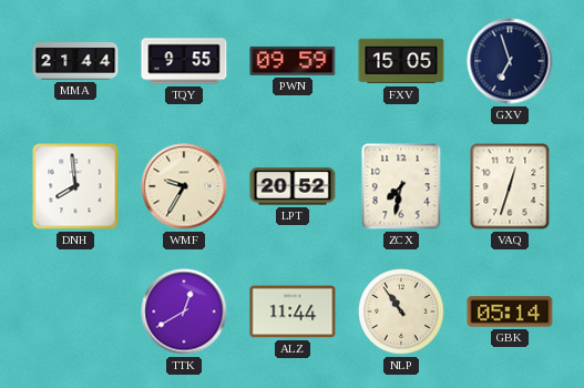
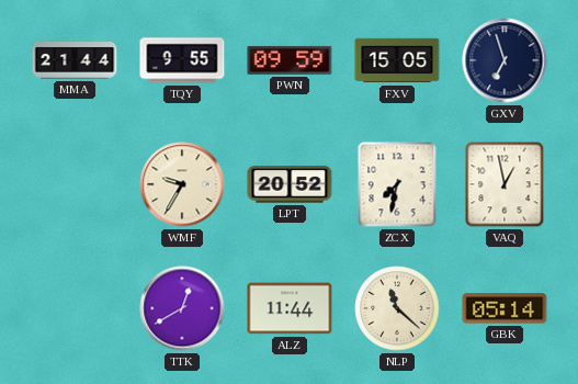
DNH: 7:59 -> none
VAQ: 12:33 -> 12:58
NLP: 10:54 -> 11:22
